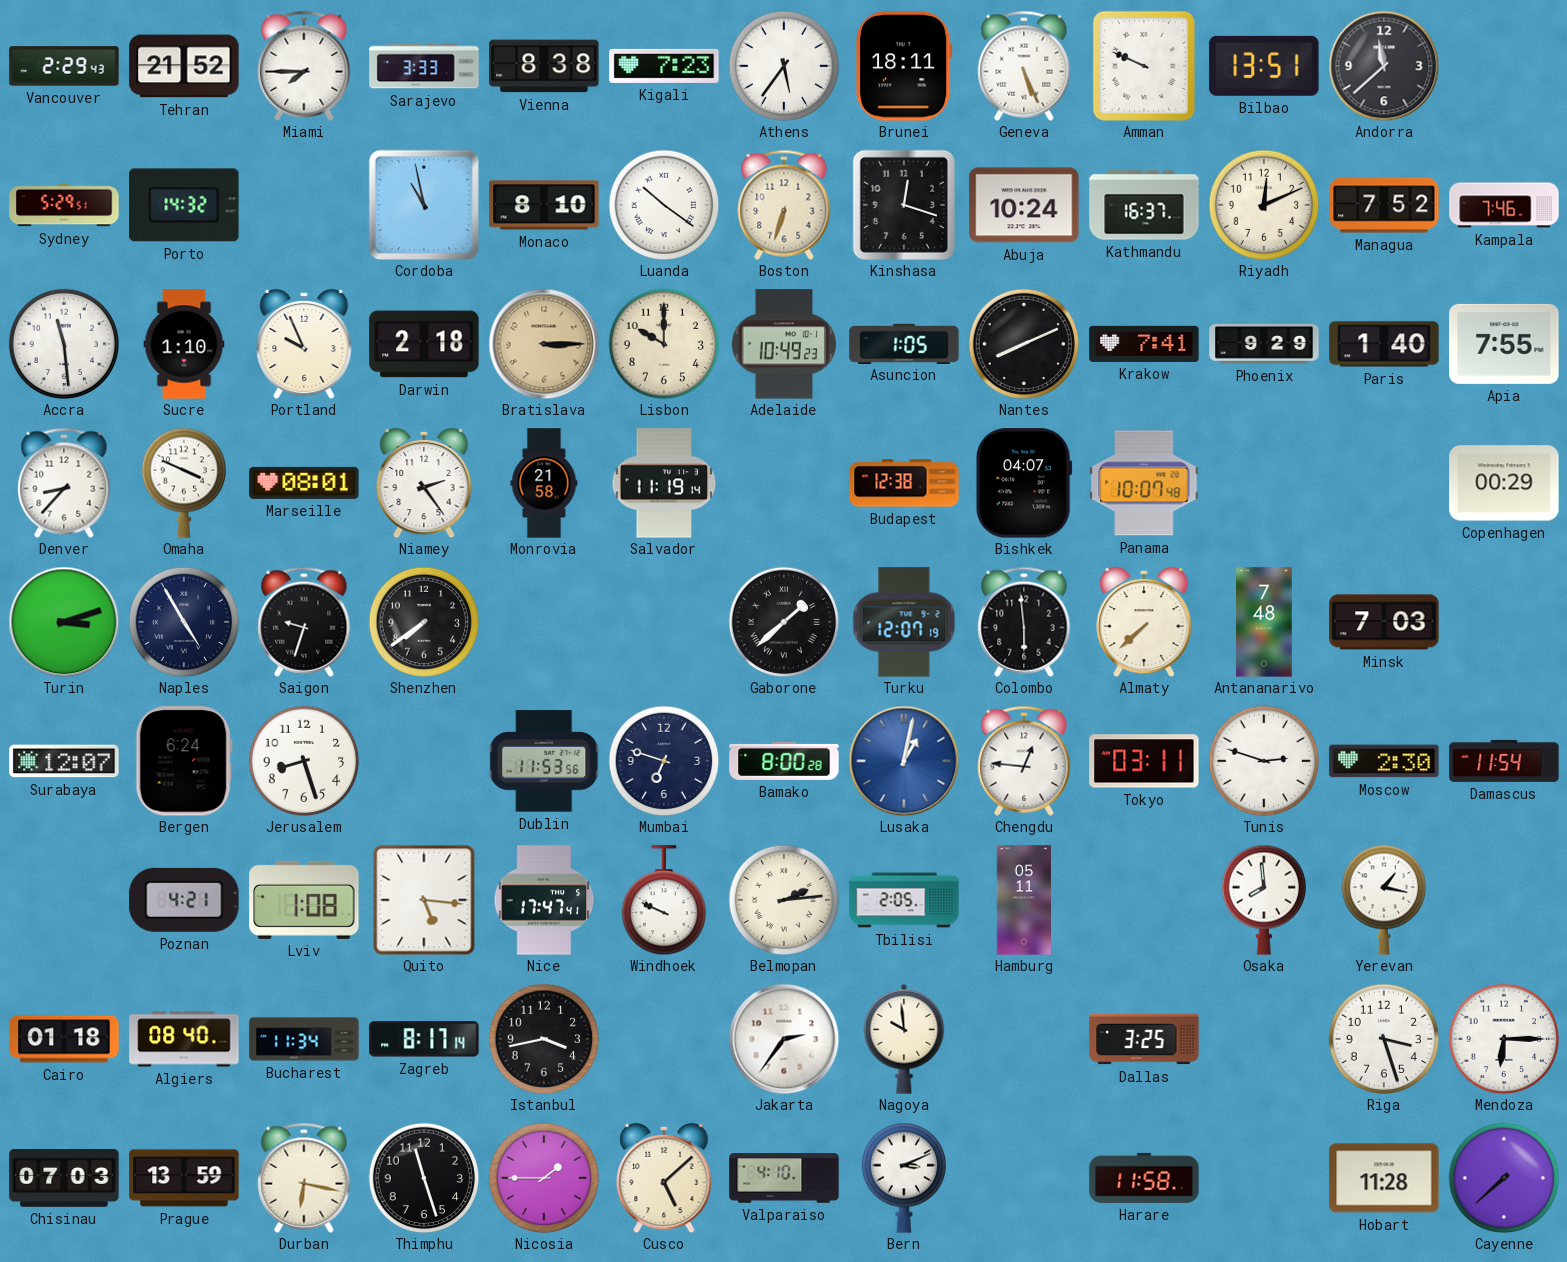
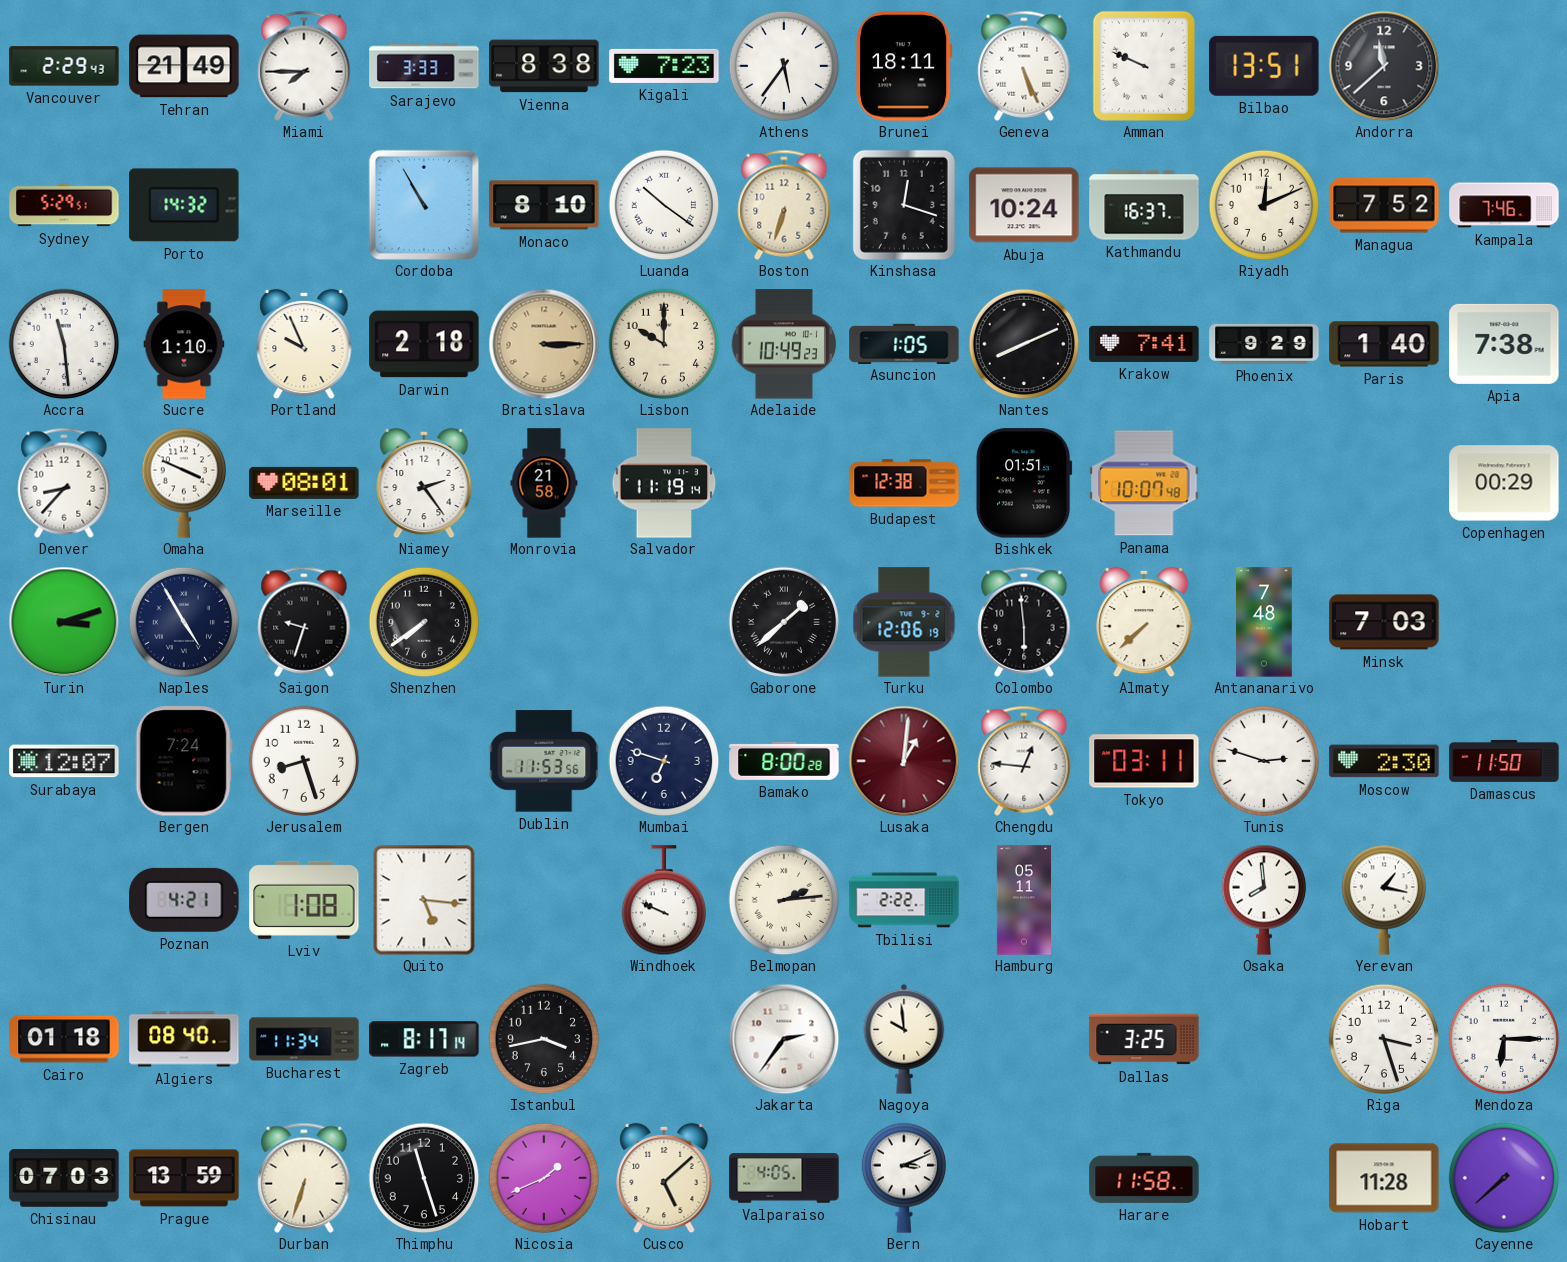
Tehran: 21:52 -> 21:49
Cordoba: 10:58 -> 10:55
Apia: 7:55 -> 7:38
Bishkek: 04:07 -> 01:51
Turku: 12:07 -> 12:06
Bergen: 6:24 -> 7:24
Lusaka: 1:02 -> 1:01
Lusaka dial: blue -> burgundy
Damascus: 11:54 -> 11:50
Nice: 17:47 -> none
Tbilisi: 2:05 -> 2:22
Durban: 6:17 -> 6:33
Nicosia: 1:45 -> 1:41
Valparaiso: 4:10 -> 4:05
